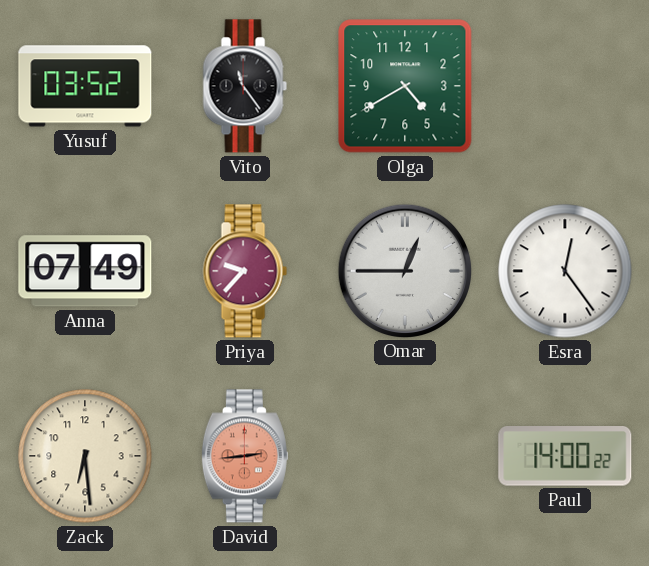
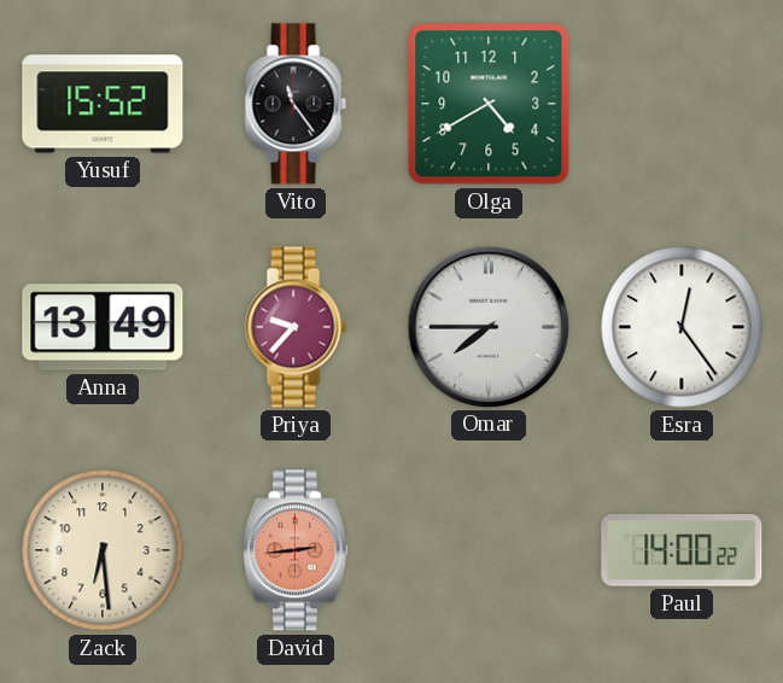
Yusuf: 03:52 -> 15:52
Anna: 07:49 -> 13:49
Omar: 12:45 -> 7:45
